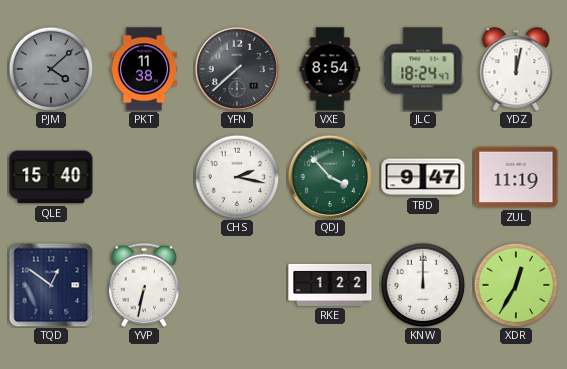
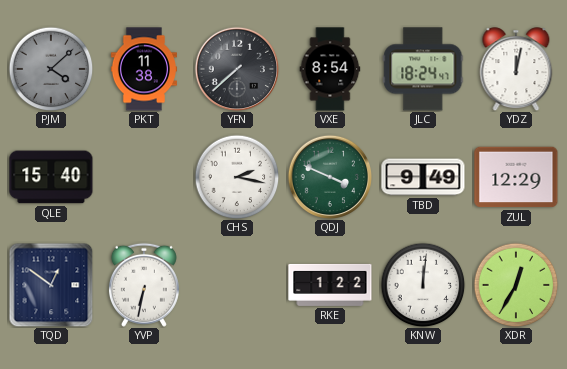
QDJ: 3:53 -> 3:49
TBD: 9:47 -> 9:49
ZUL: 11:19 -> 12:29
KNW: 12:00 -> 12:01
